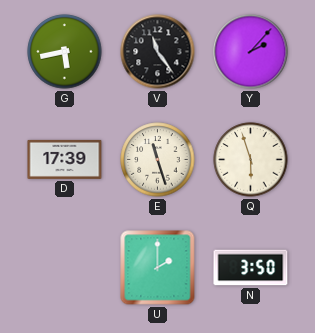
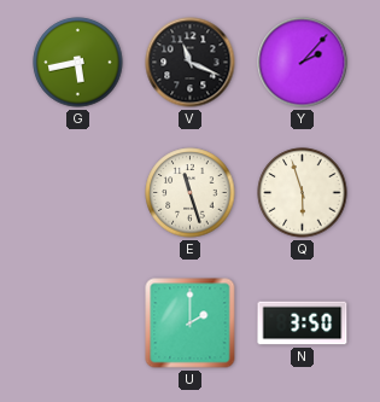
V: 11:24 -> 11:19
D: 17:39 -> none
